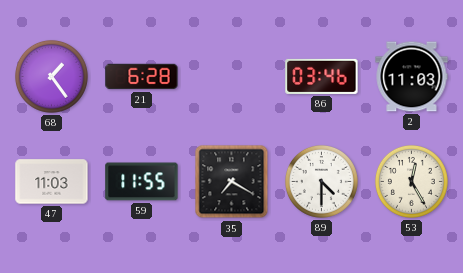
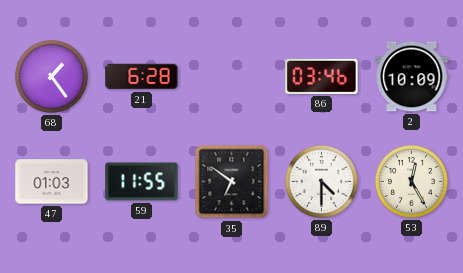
2: 11:03 -> 10:09
47: 11:03 -> 01:03
35: 7:20 -> 6:51
